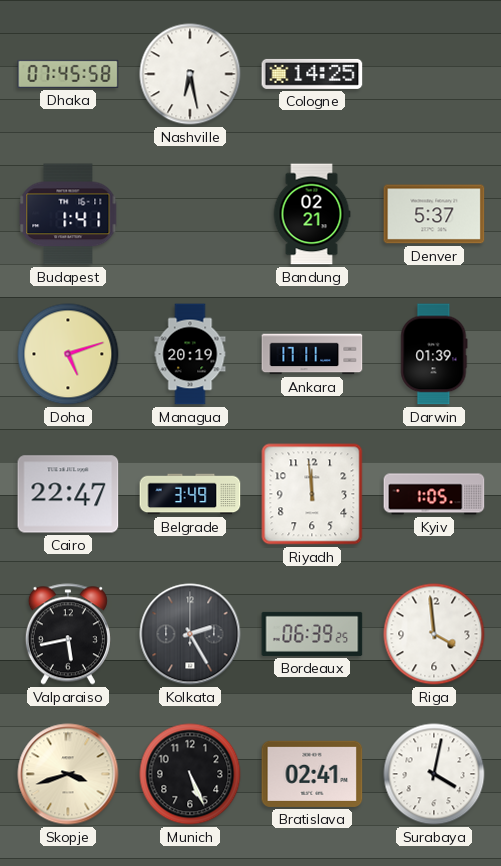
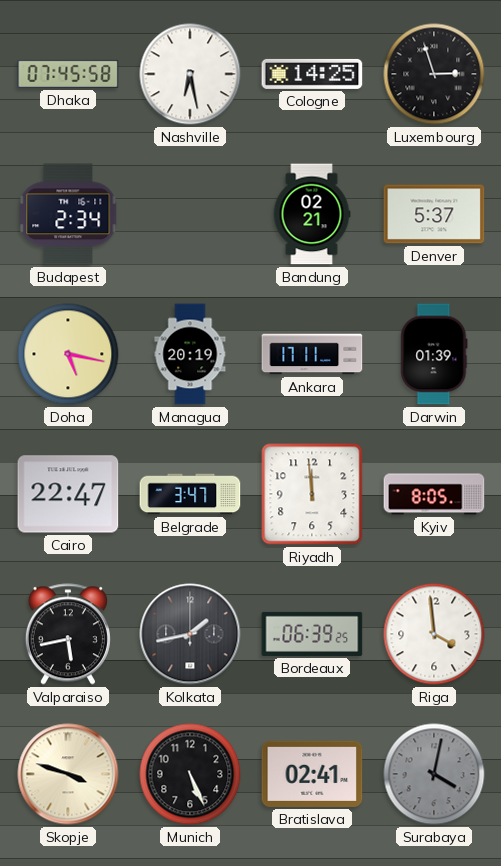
Luxembourg: none -> 2:57
Budapest: 1:41 -> 2:34
Doha: 5:12 -> 5:17
Belgrade: 3:49 -> 3:47
Kyiv: 1:05 -> 8:05
Kolkata: 2:25 -> 1:43
Skopje: 3:42 -> 3:48
Surabaya dial: white -> grey
